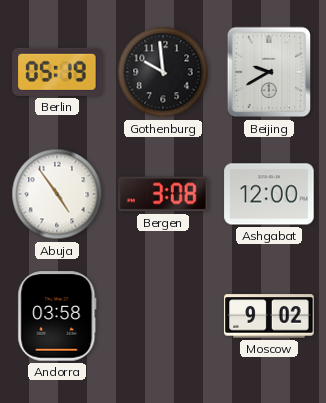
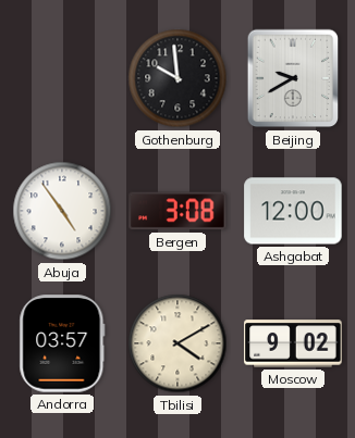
Berlin: 05:19 -> none
Andorra: 03:58 -> 03:57
Tbilisi: none -> 4:10
